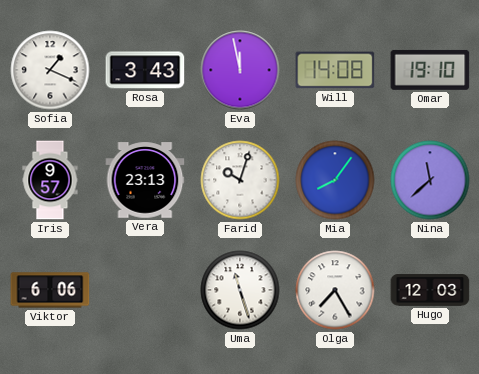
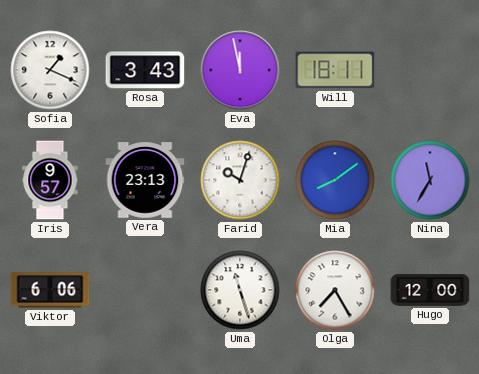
Will: 14:08 -> 18:11
Omar: 19:10 -> none
Mia: 8:06 -> 8:09
Nina: 11:38 -> 11:35
Hugo: 12:03 -> 12:00
